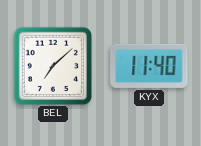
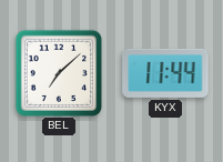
KYX: 11:40 -> 11:44
